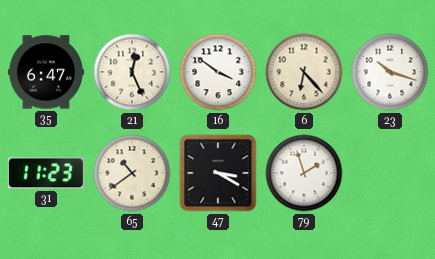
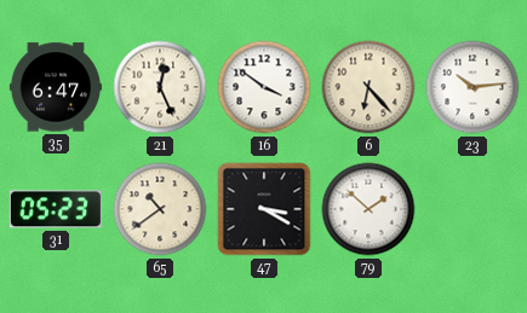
23: 10:18 -> 10:14
31: 11:23 -> 05:23
79: 1:57 -> 1:52
